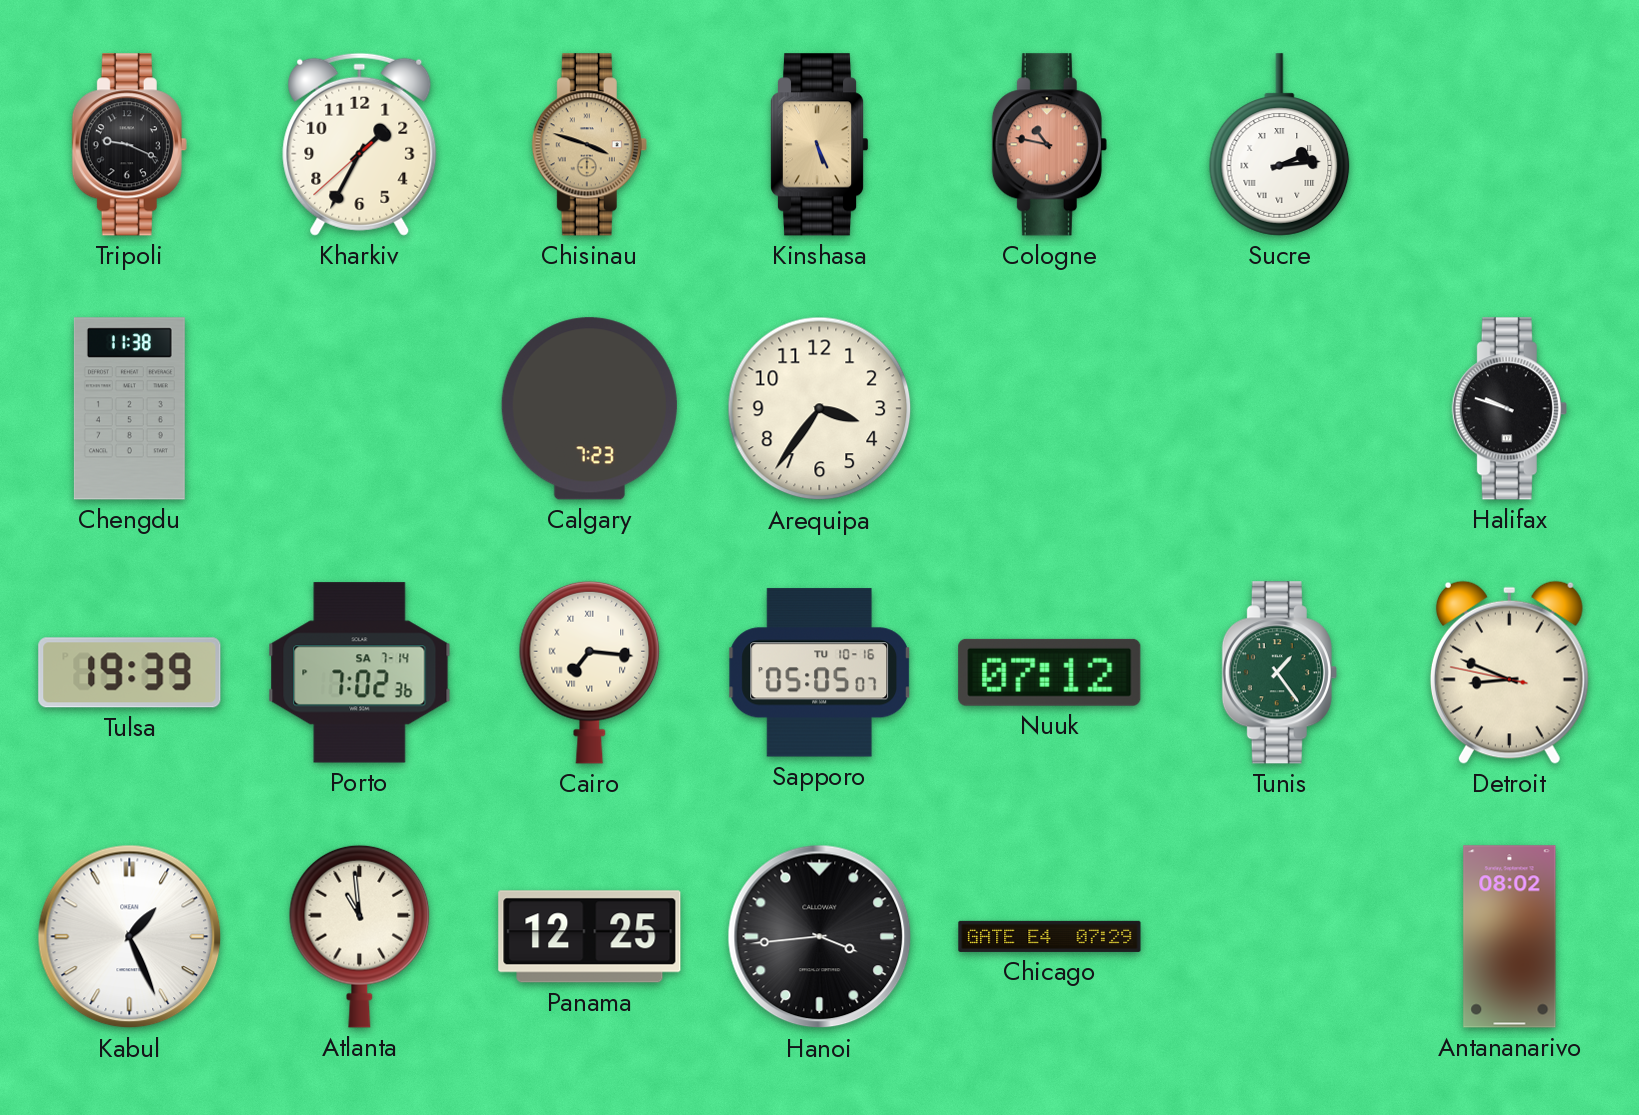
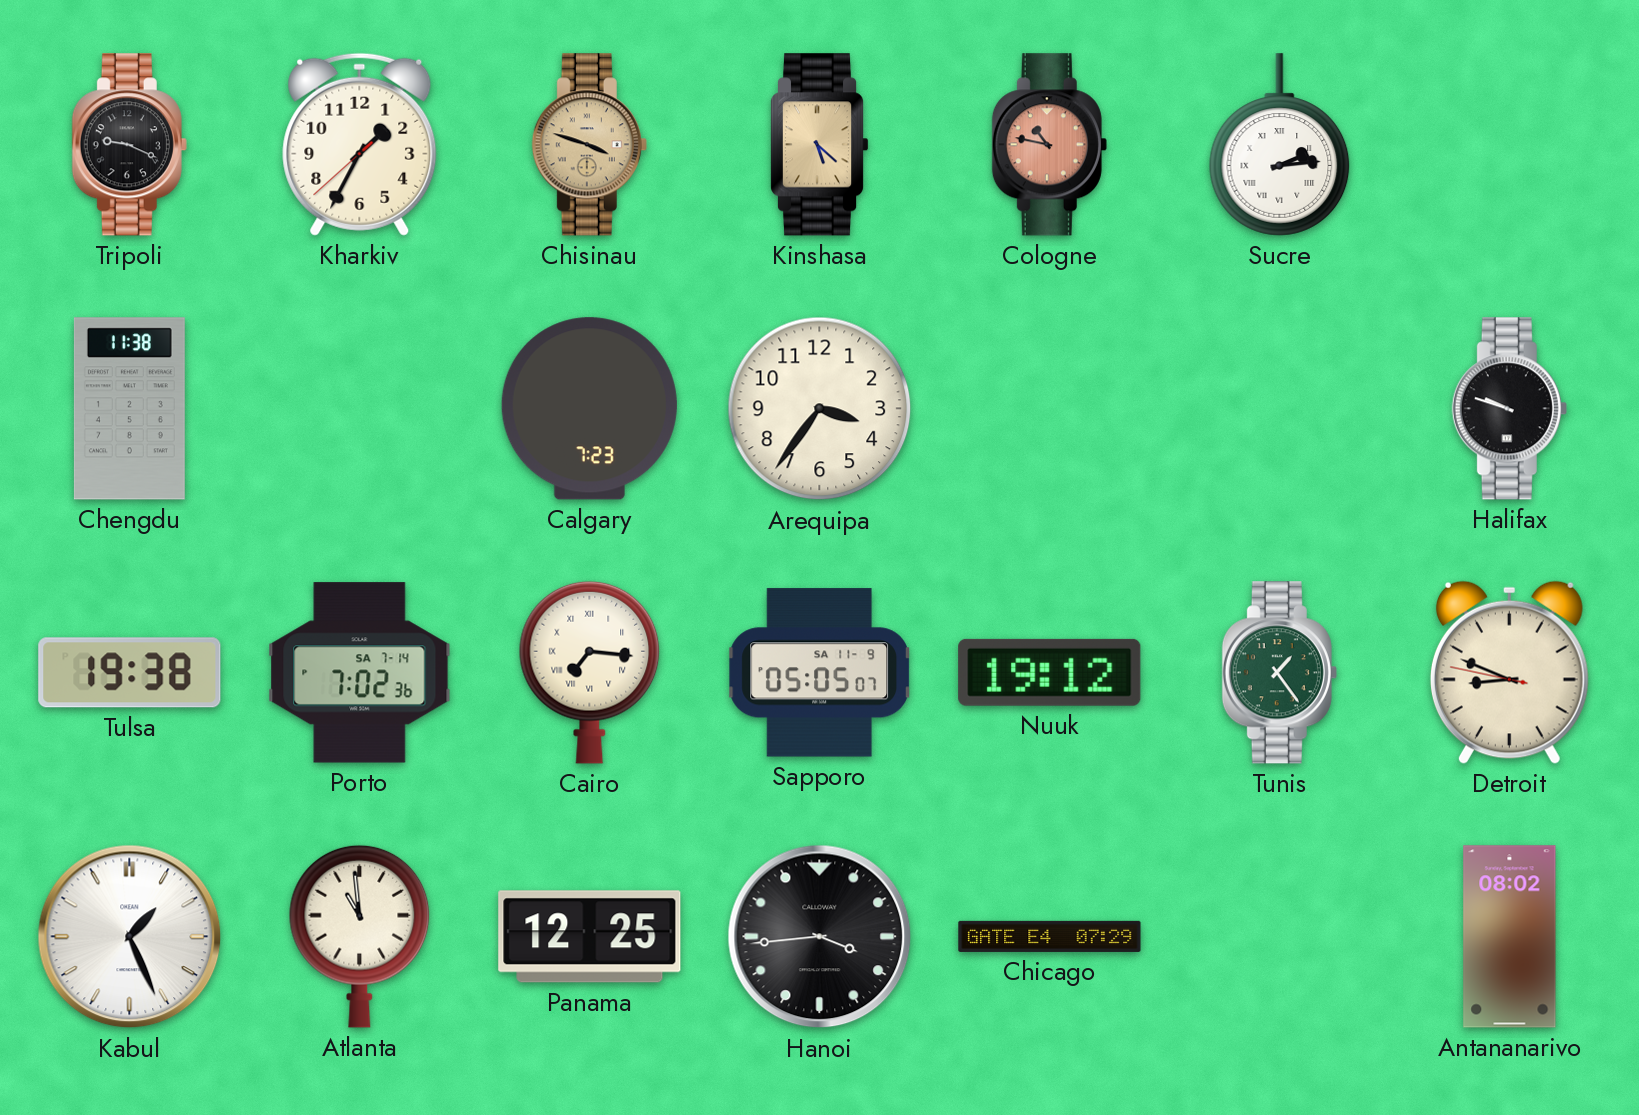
Kinshasa: 5:26 -> 5:22
Tulsa: 19:39 -> 19:38
Sapporo date: TU 10-16 -> SA 11-9
Nuuk: 07:12 -> 19:12
